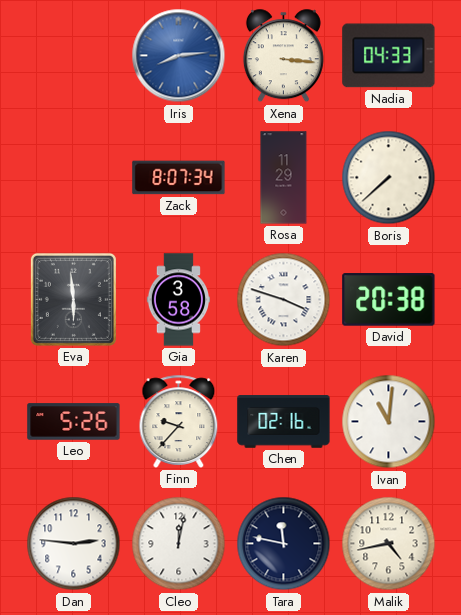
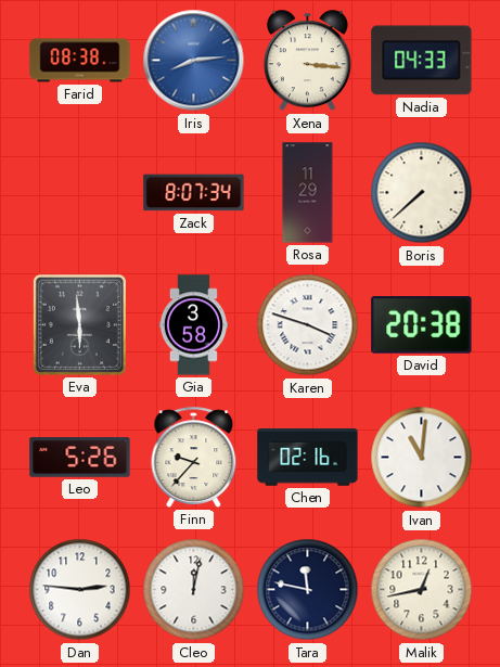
Farid: none -> 08:38
Malik: 4:43 -> 12:43
